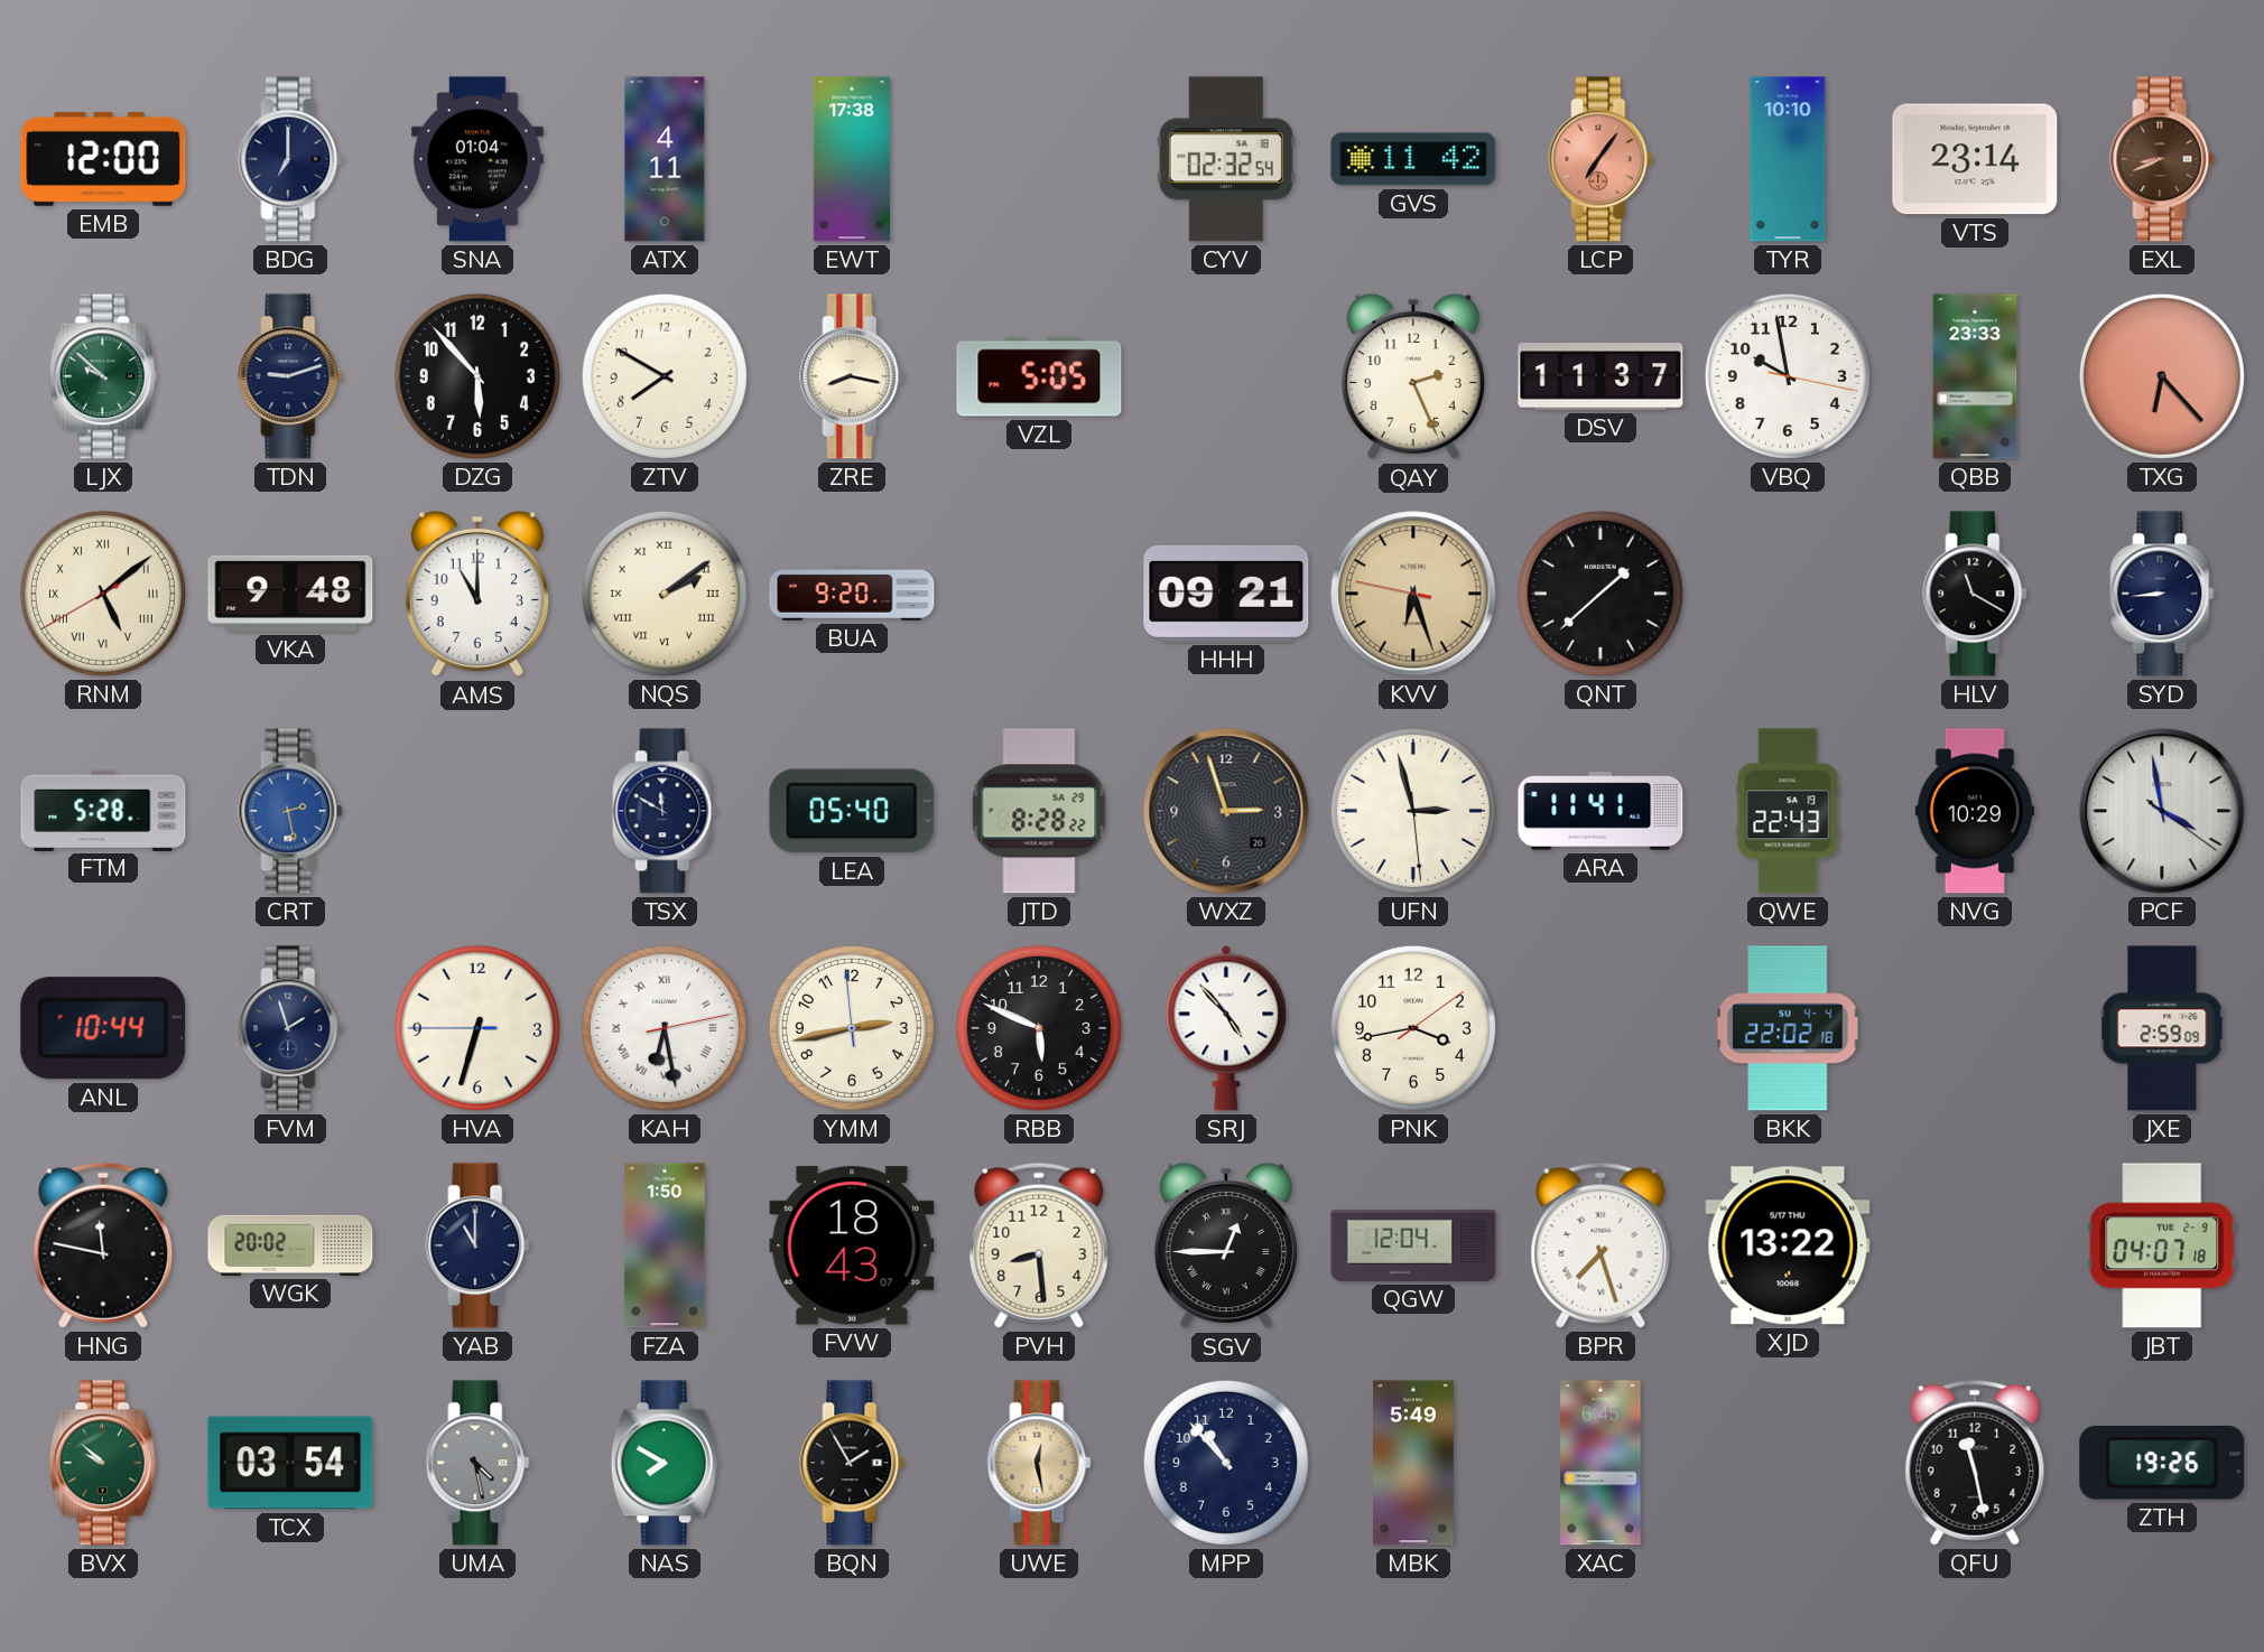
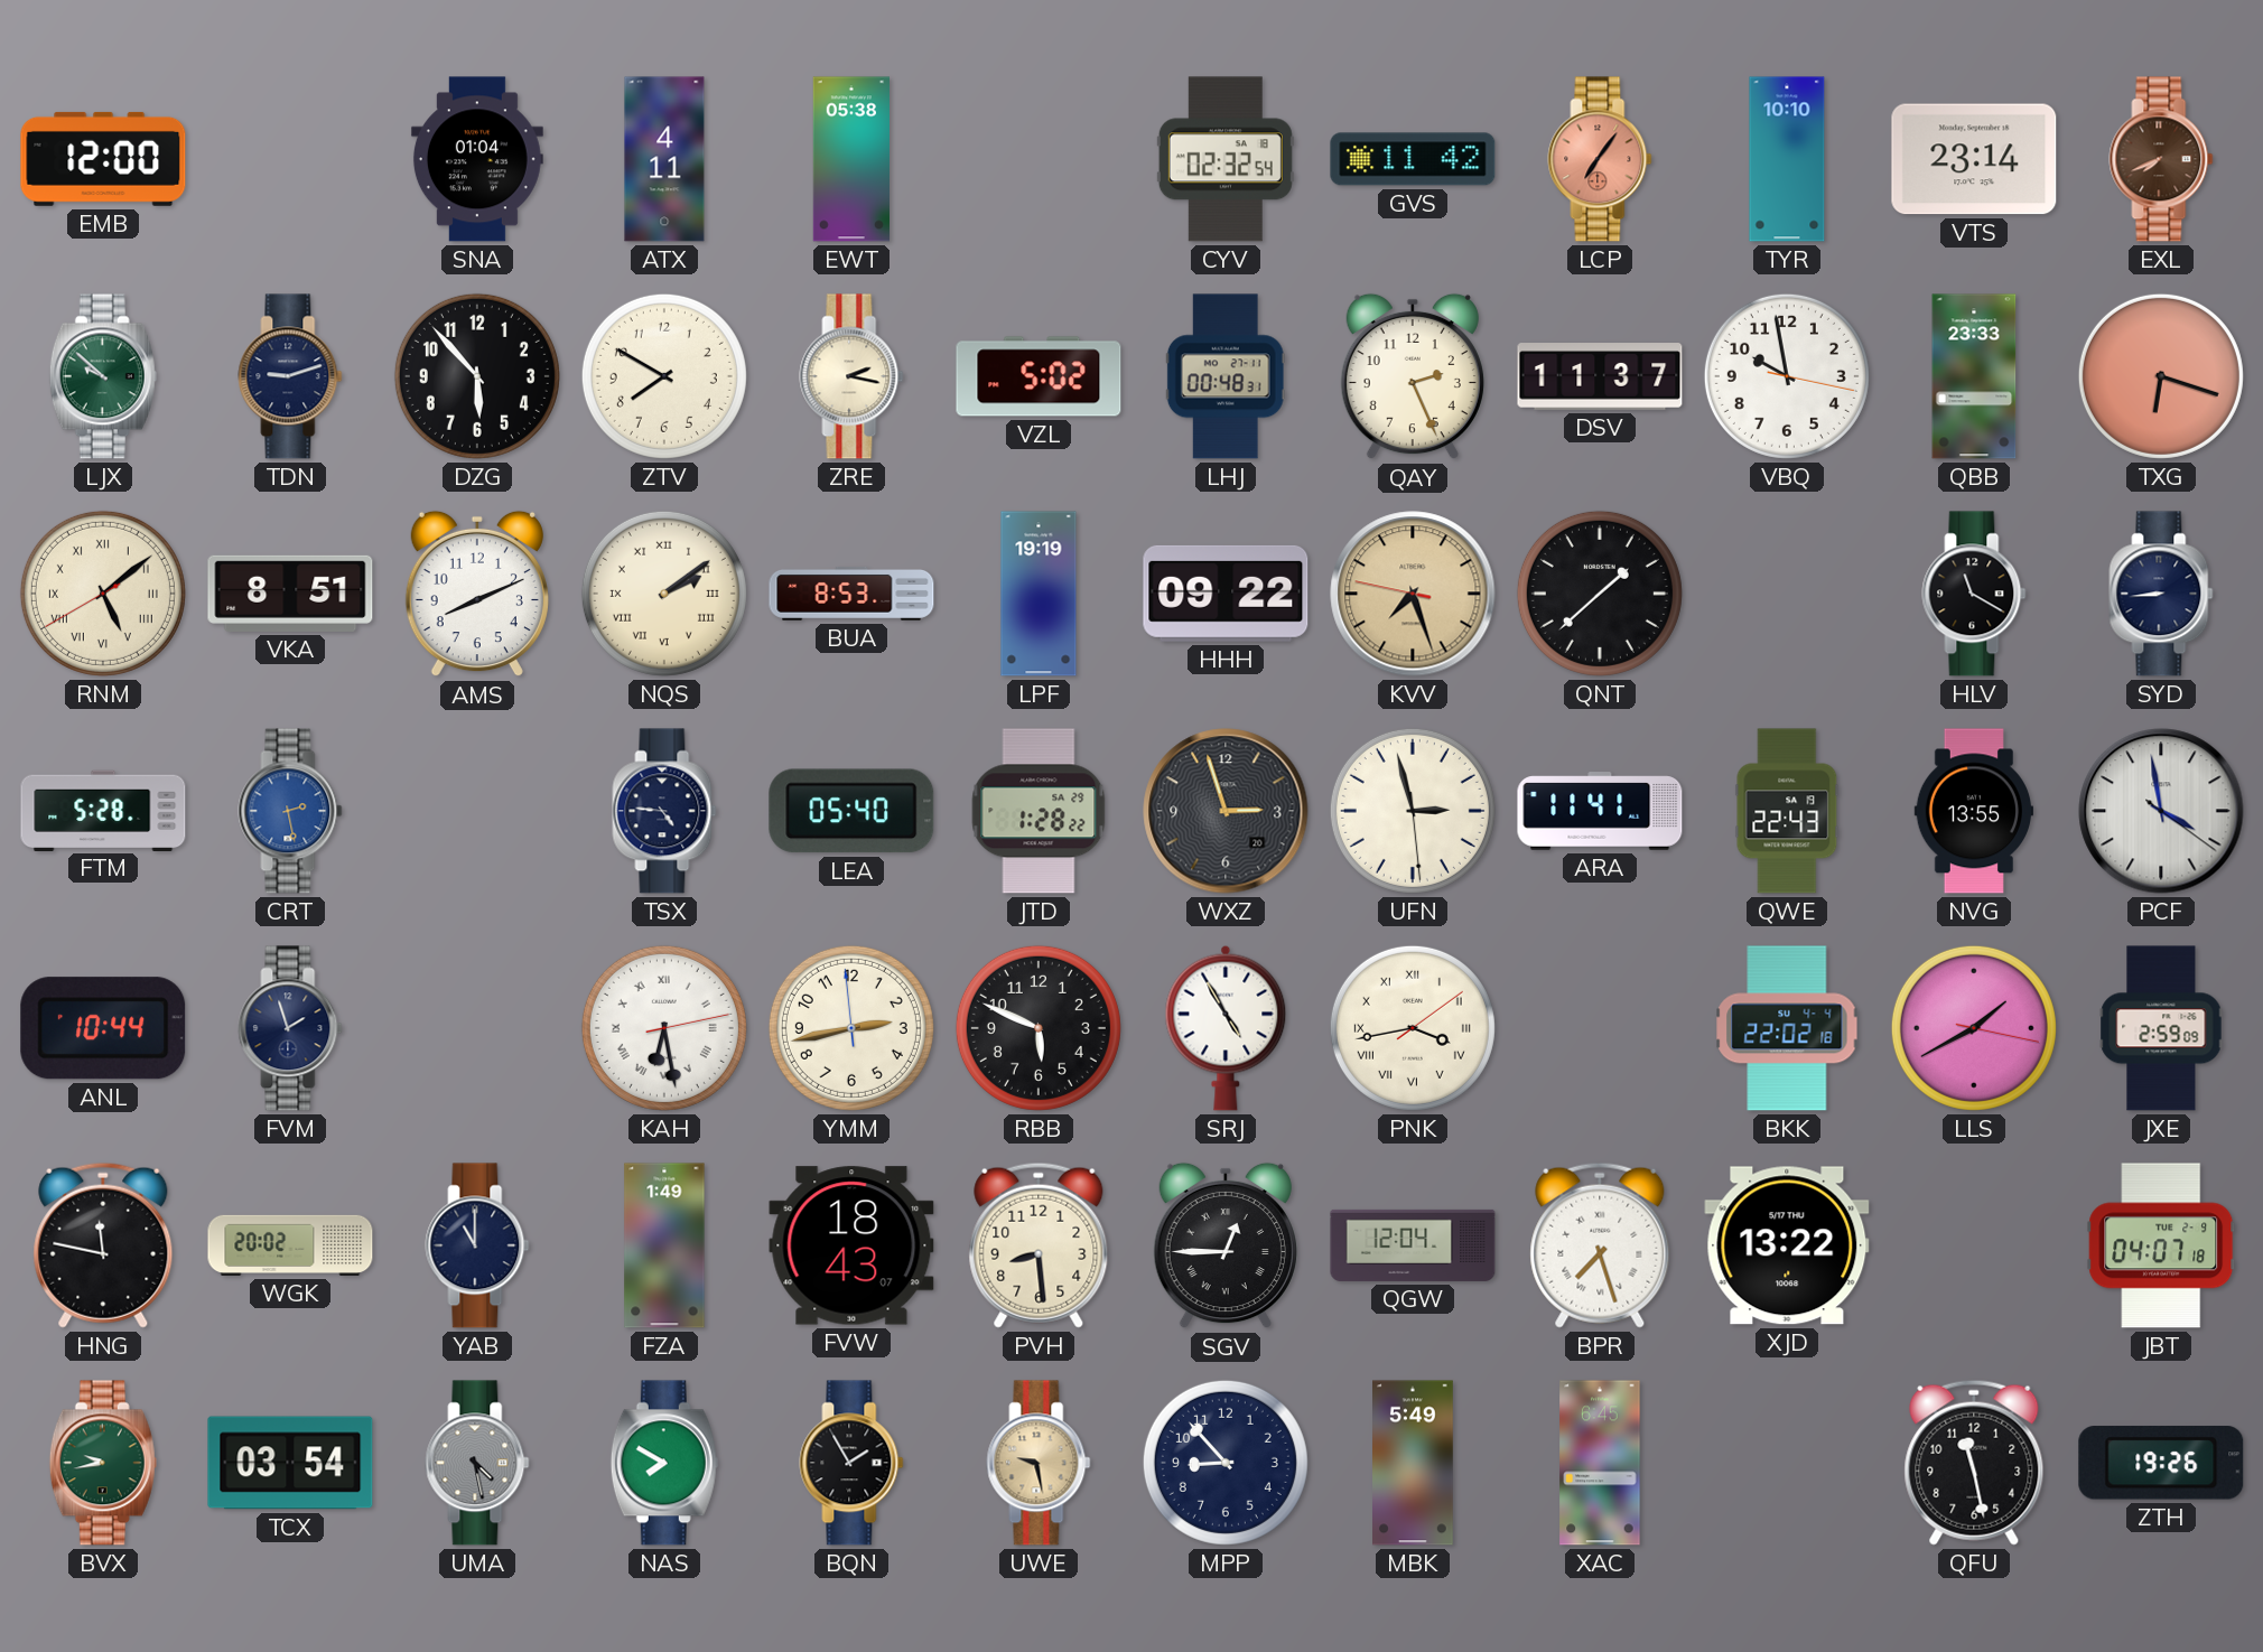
BDG: 7:00 -> none
EWT: 17:38 -> 05:38
EXL: 8:41 -> 7:41
ZRE: 8:17 -> 2:17
VZL: 5:05 -> 5:02
LHJ: none -> 00:48
TXG: 6:23 -> 6:18
VKA: 9:48 -> 8:51
AMS: 11:00 -> 8:11
BUA: 9:20 -> 8:53
LPF: none -> 19:19
HHH: 09:21 -> 09:22
KVV: 6:26 -> 7:26
TSX: 11:50 -> 4:46
JTD: 8:28 -> 1:28
NVG: 10:29 -> 13:55
HVA: 6:32 -> none
SRJ: 4:53 -> 4:55
PNK numerals: Arabic -> Roman
LLS: none -> 1:40
FZA: 1:50 -> 1:49
BVX: 9:52 -> 9:43
UWE: 12:28 -> 9:28
MPP: 10:53 -> 8:53
